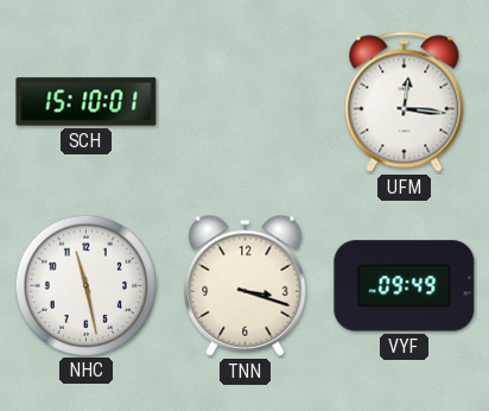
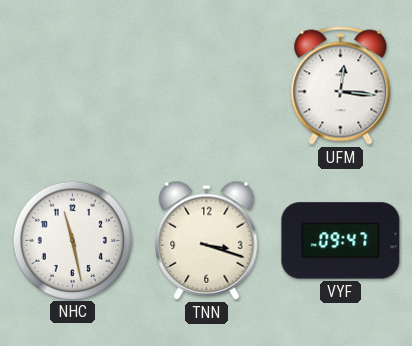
SCH: 15:10 -> none
VYF: 09:49 -> 09:47
